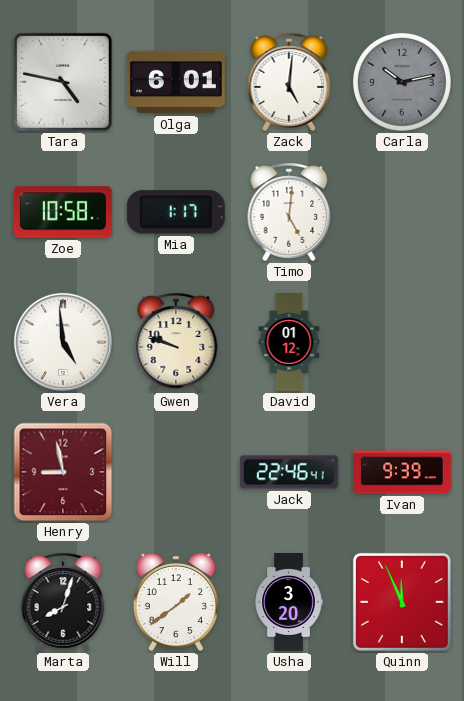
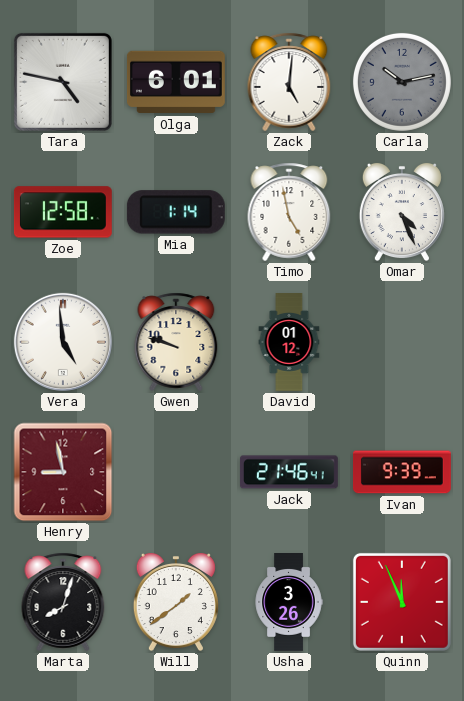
Zoe: 10:58 -> 12:58
Mia: 1:17 -> 1:14
Timo: 5:01 -> 4:58
Omar: none -> 4:26
Jack: 22:46 -> 21:46
Usha: 3:20 -> 3:26
